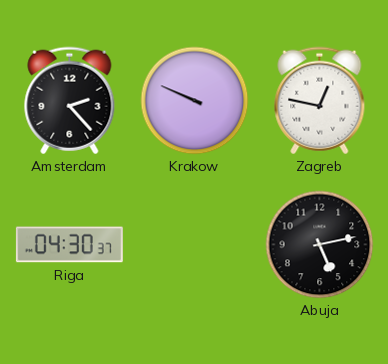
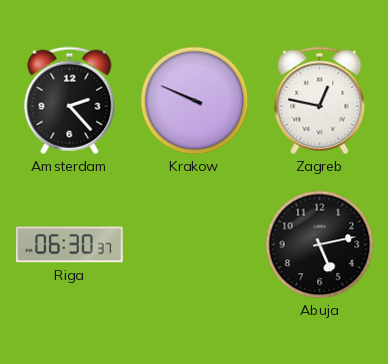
Riga: 04:30 -> 06:30
